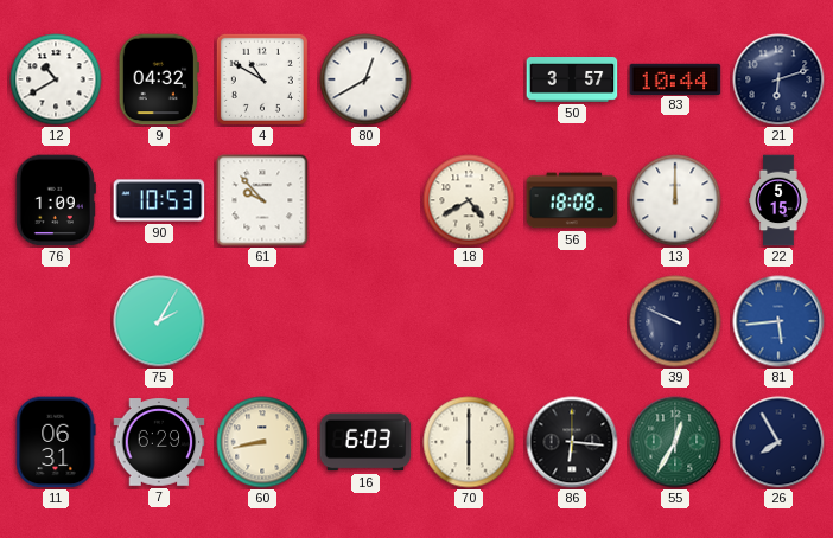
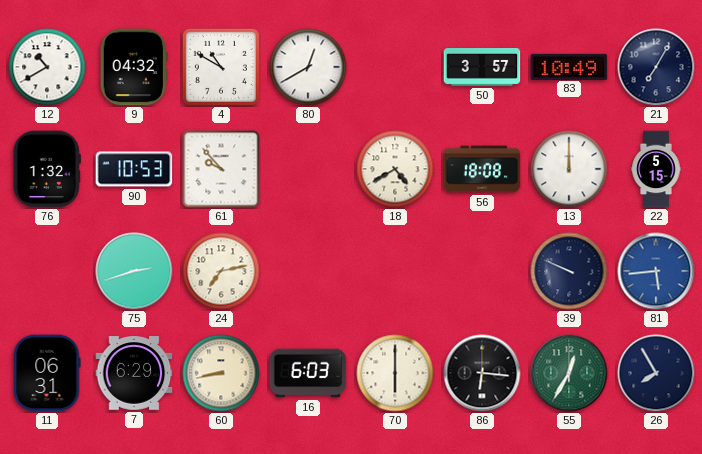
83: 10:44 -> 10:49
21: 6:12 -> 7:05
76: 1:09 -> 1:32
75: 2:05 -> 2:42
24: none -> 7:13
